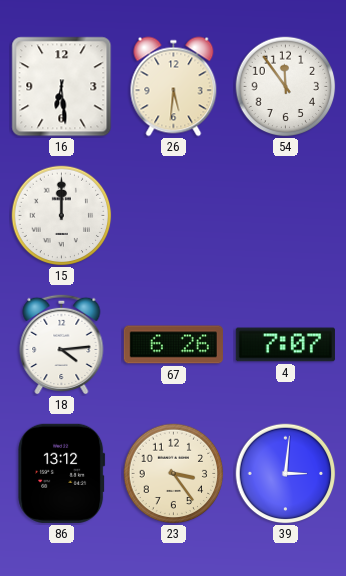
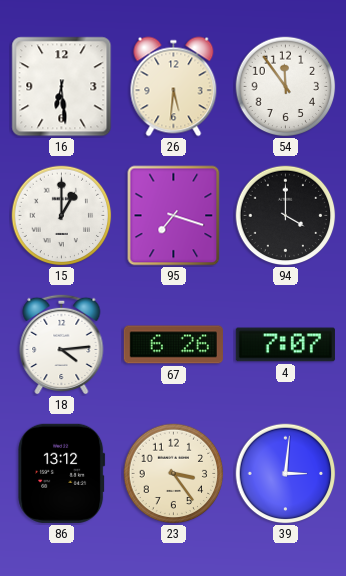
15: 12:00 -> 1:00
95: none -> 7:18
94: none -> 4:00
